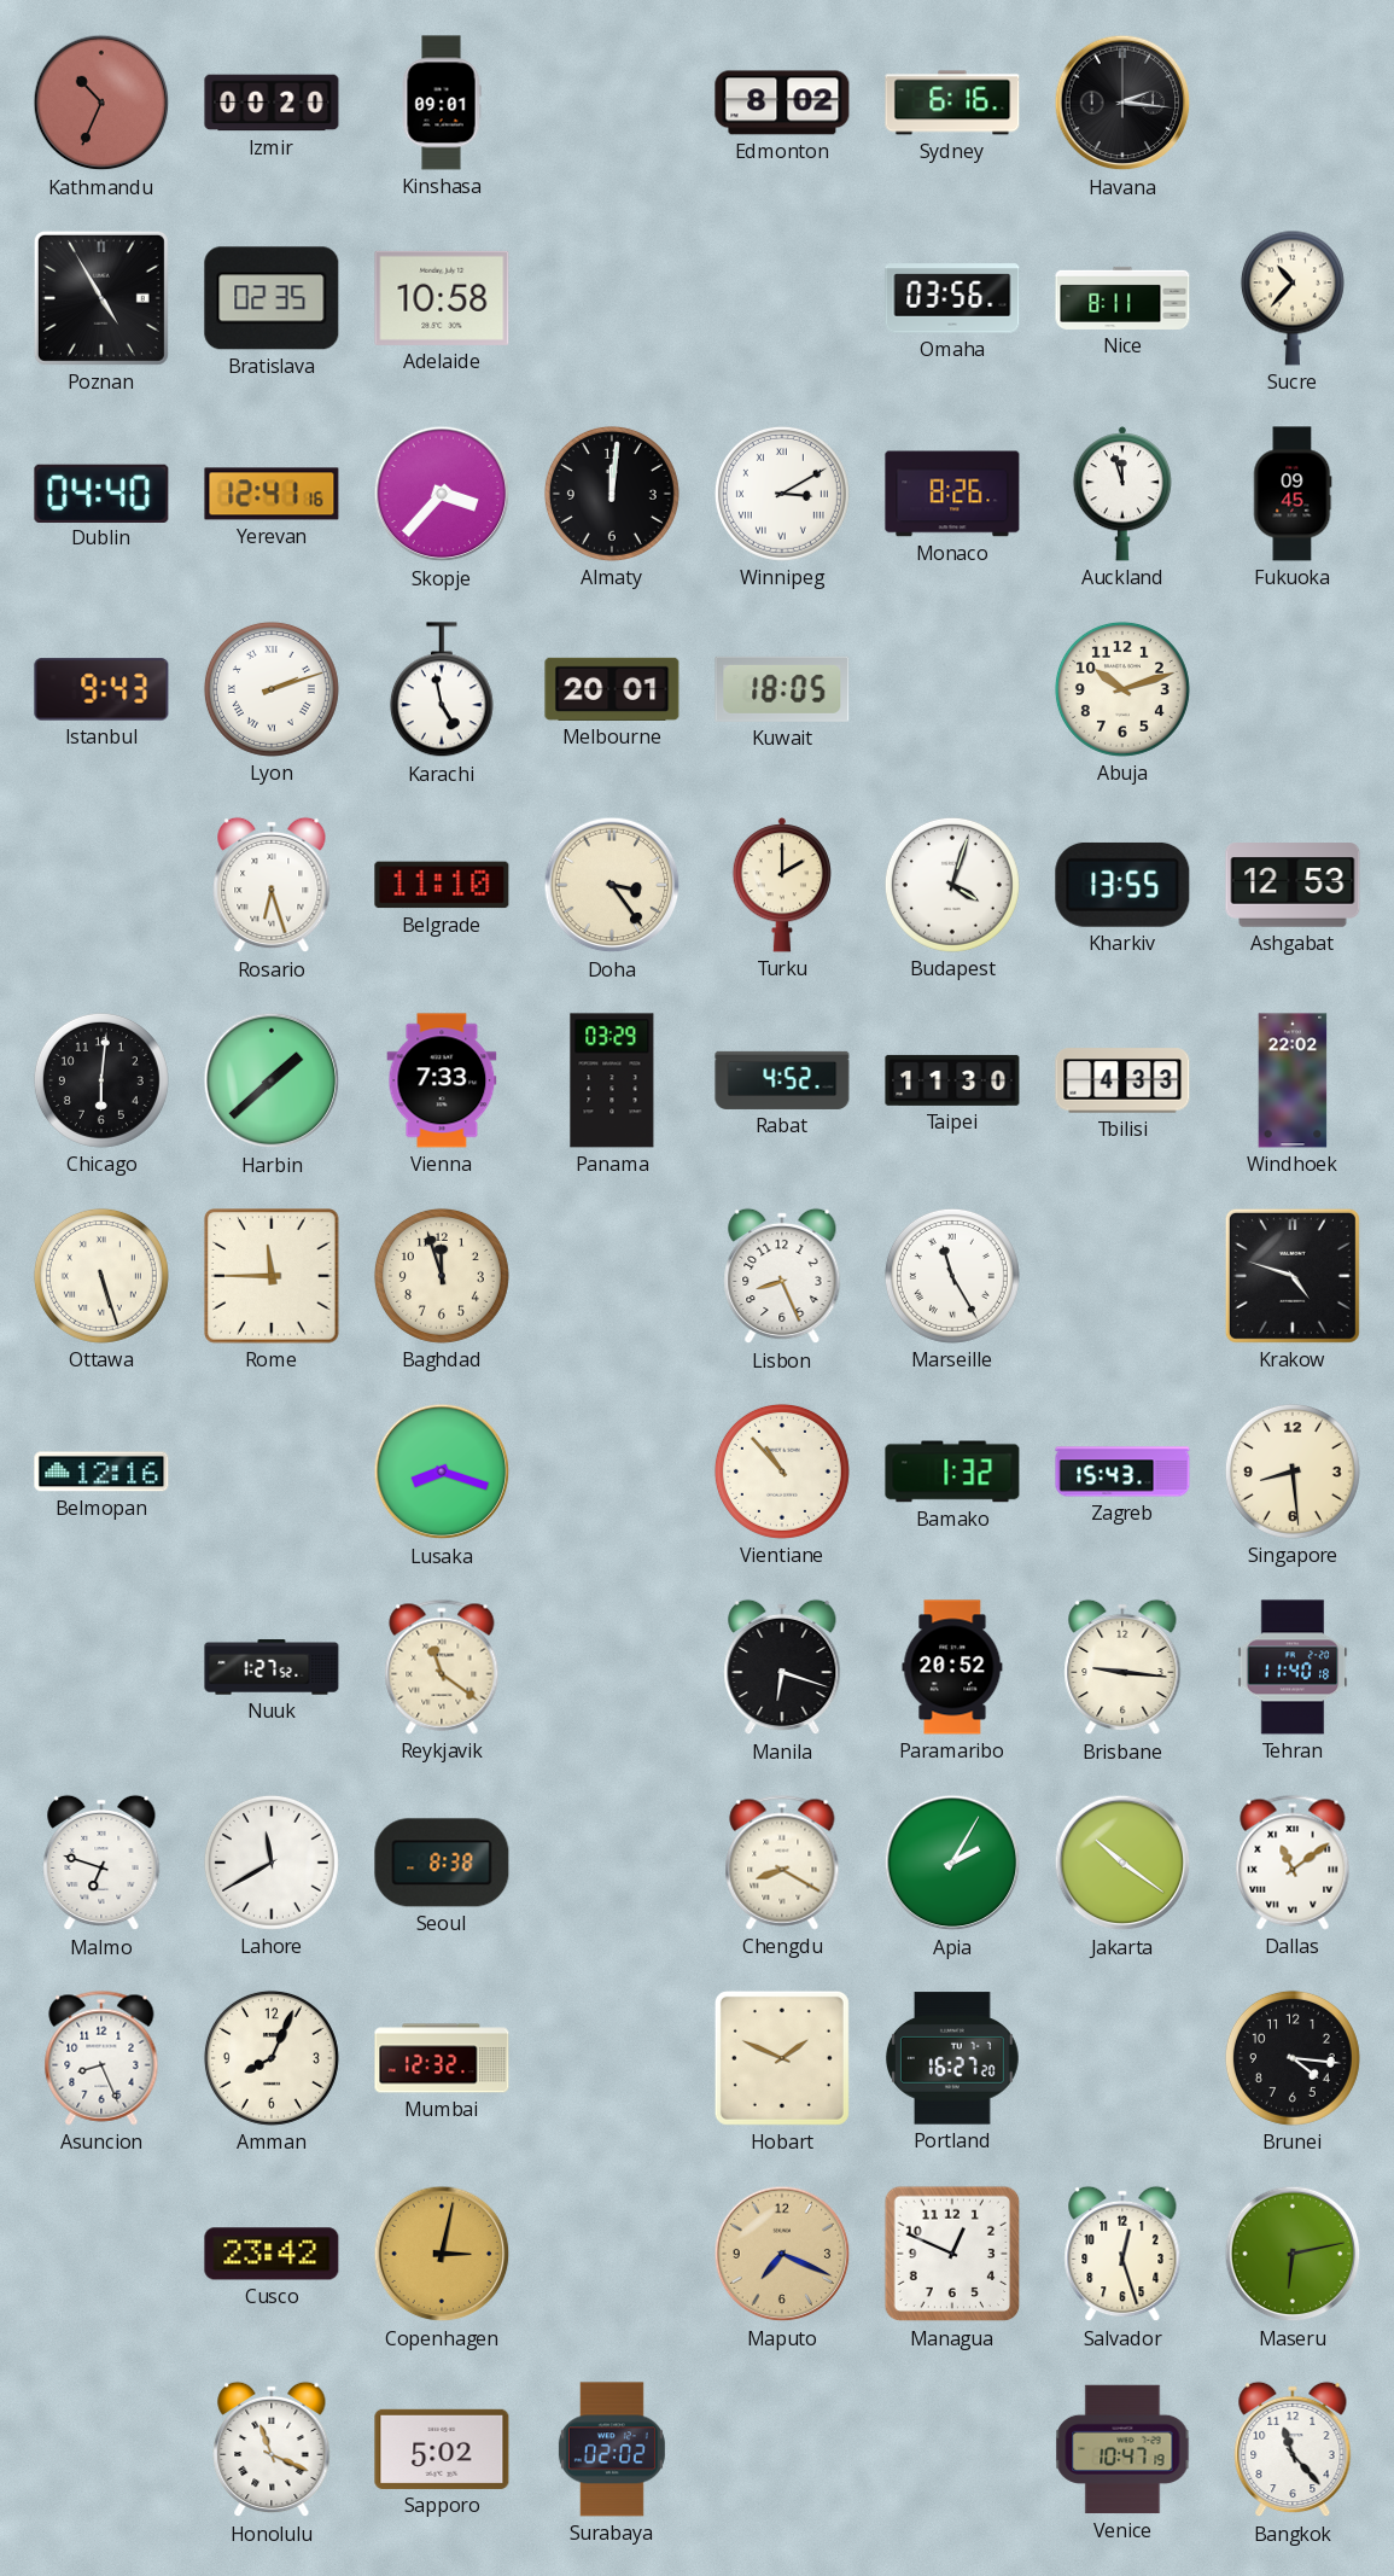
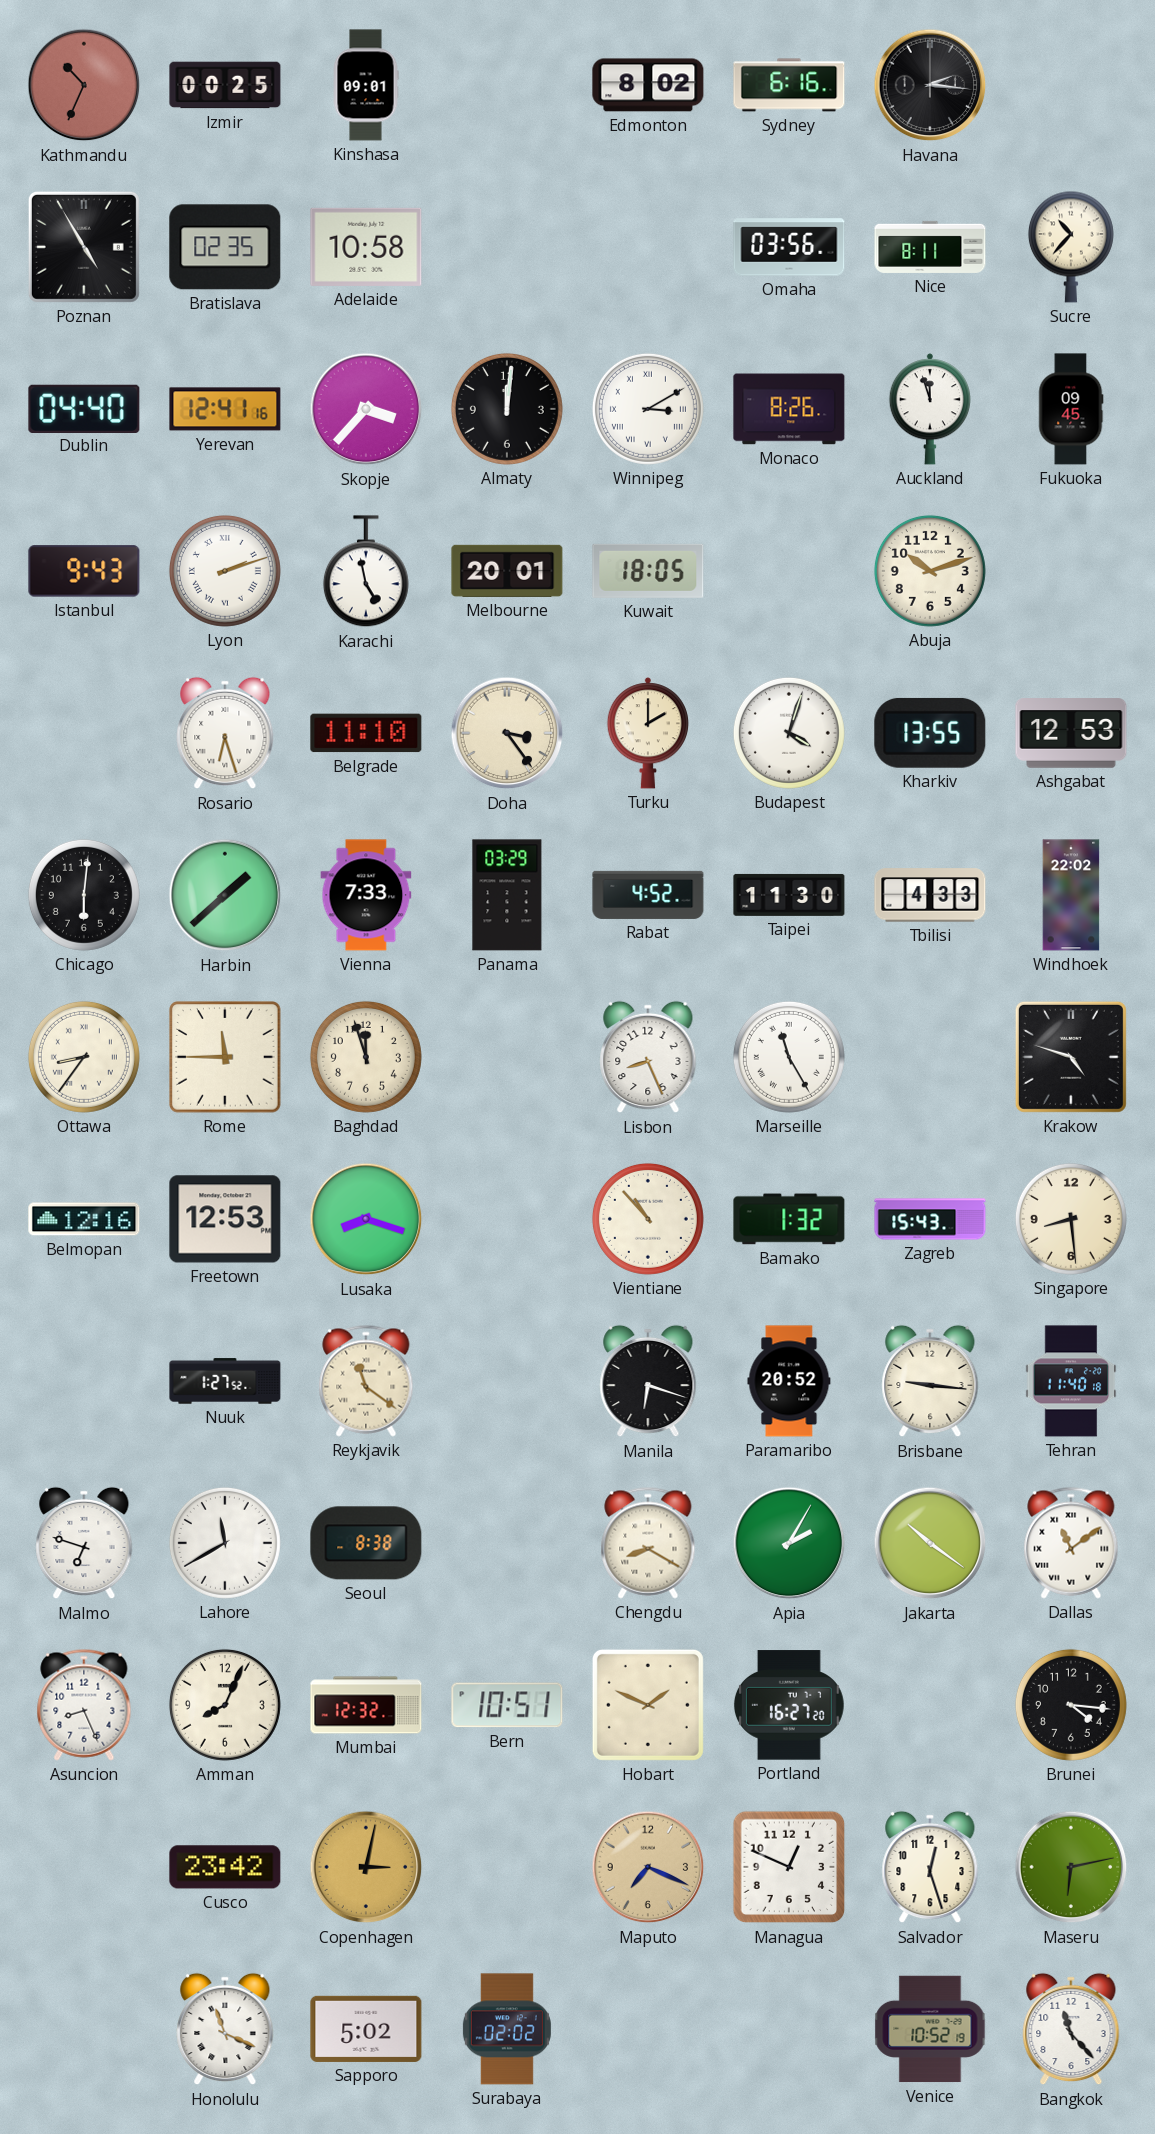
Izmir: 00:20 -> 00:25
Ottawa: 5:27 -> 8:36
Freetown: none -> 12:53
Bern: none -> 10:51
Venice: 10:47 -> 10:52
